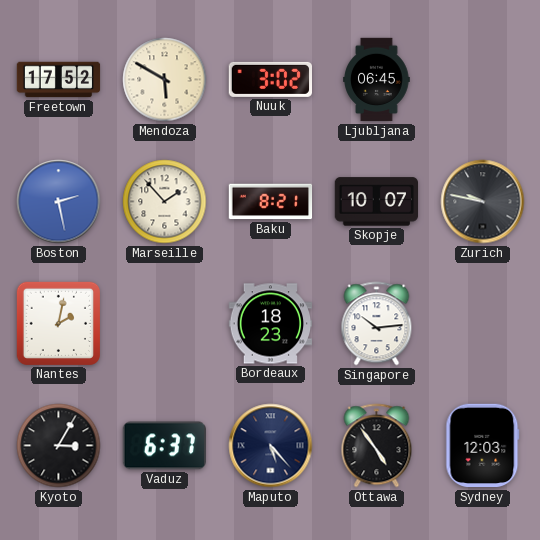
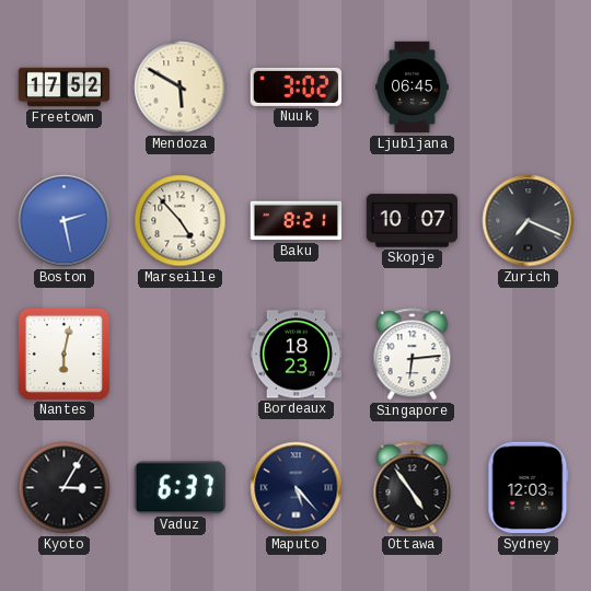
Marseille: 1:53 -> 4:53
Zurich: 9:47 -> 7:19
Nantes: 2:02 -> 6:02
Singapore: 10:14 -> 6:14
